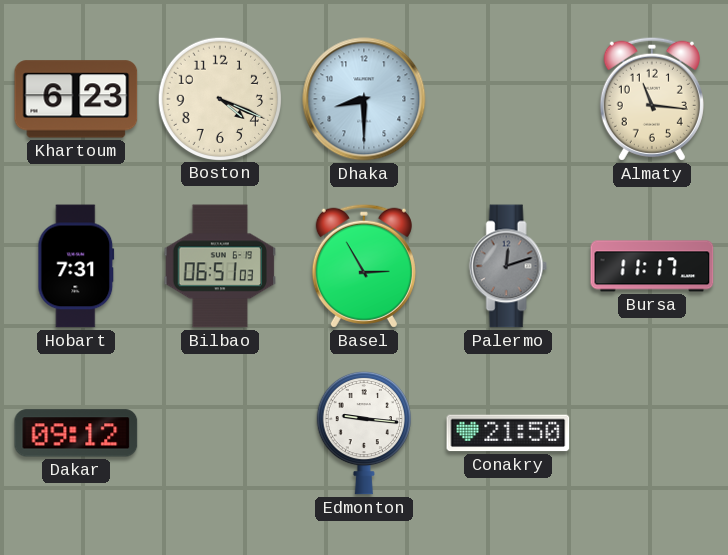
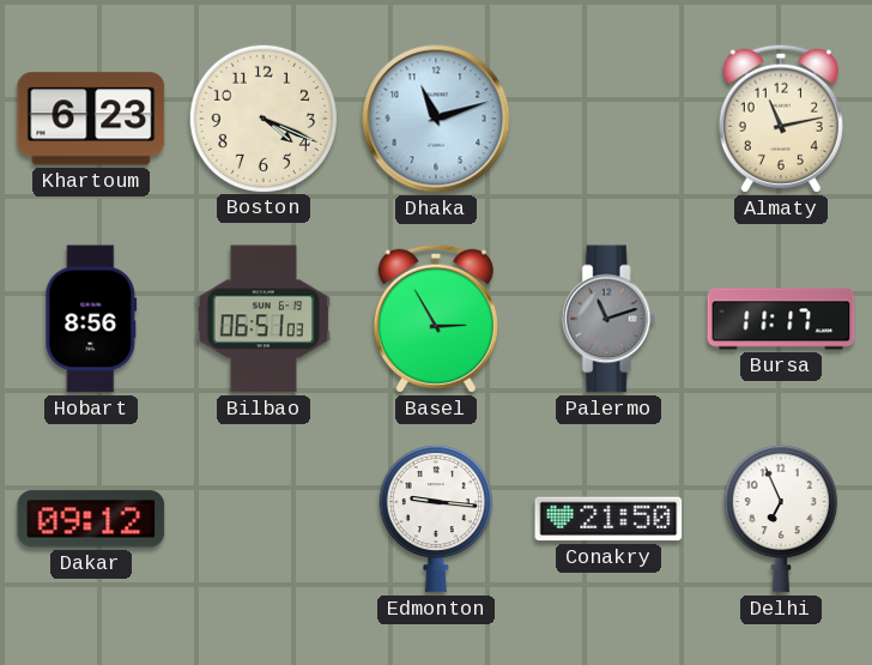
Dhaka: 8:30 -> 11:12
Almaty: 11:16 -> 11:13
Hobart: 7:31 -> 8:56
Palermo: 12:12 -> 11:12
Delhi: none -> 6:56
